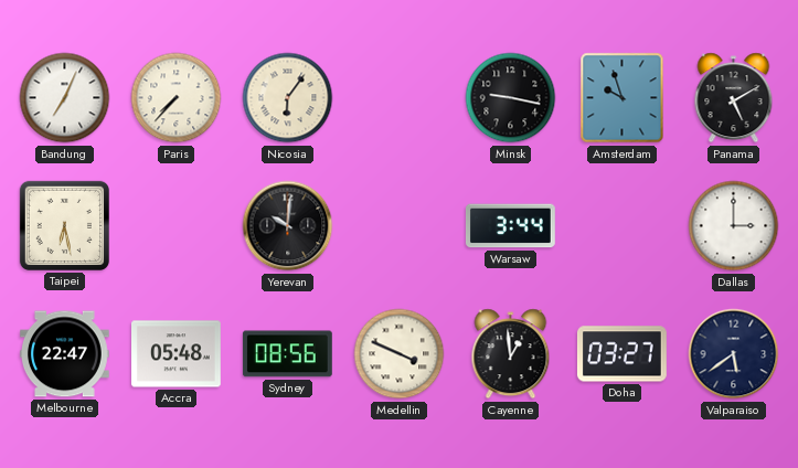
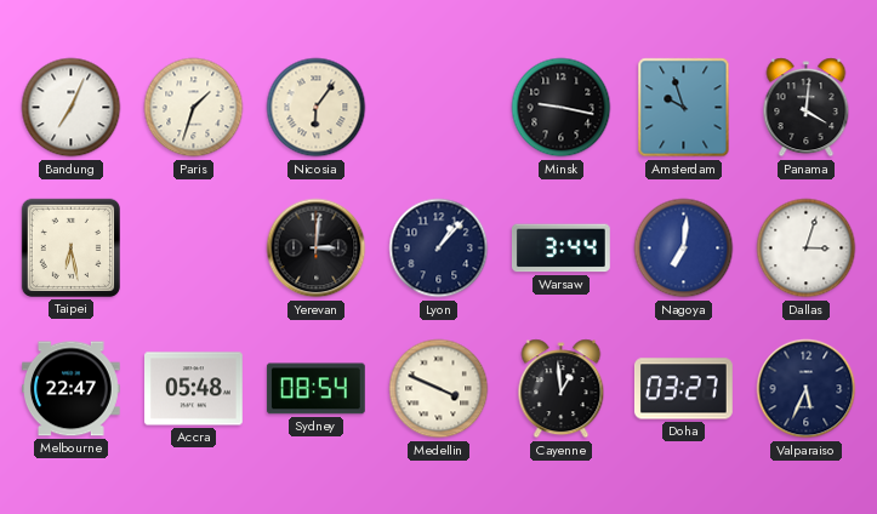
Paris: 7:37 -> 1:33
Panama: 5:10 -> 4:01
Yerevan: 10:01 -> 3:01
Lyon: none -> 1:07
Nagoya: none -> 7:01
Dallas: 3:00 -> 3:03
Sydney: 08:56 -> 08:54
Valparaiso: 5:39 -> 5:34
